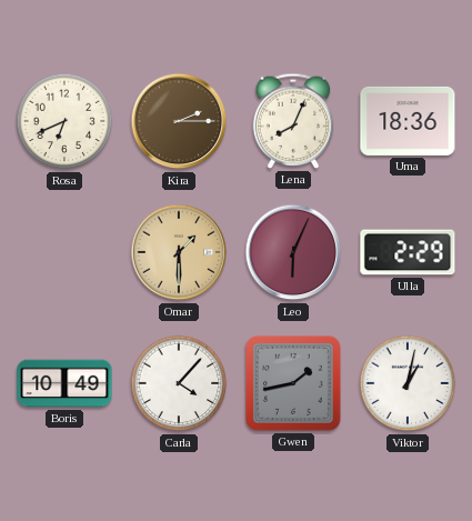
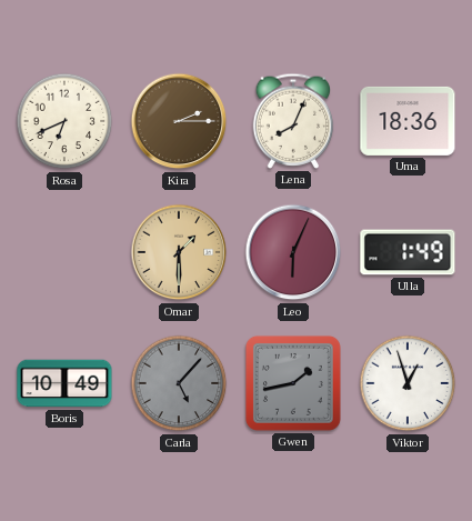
Ulla: 2:29 -> 1:49
Carla: 4:07 -> 5:07
Carla dial: white -> grey
Viktor: 1:02 -> 12:57
